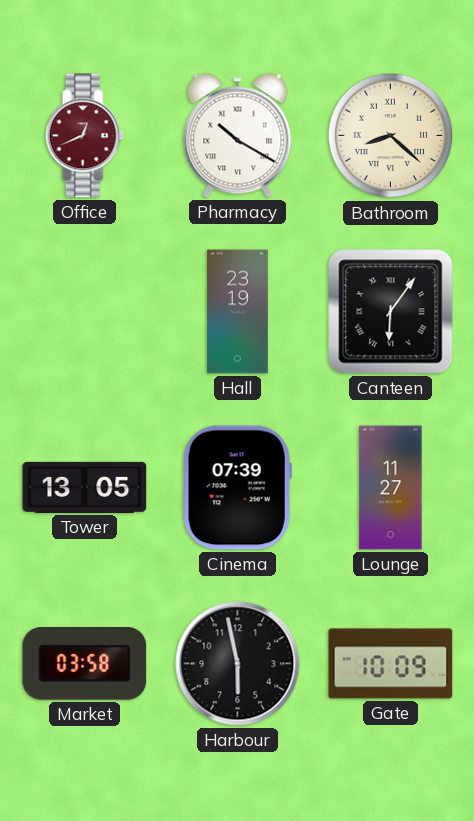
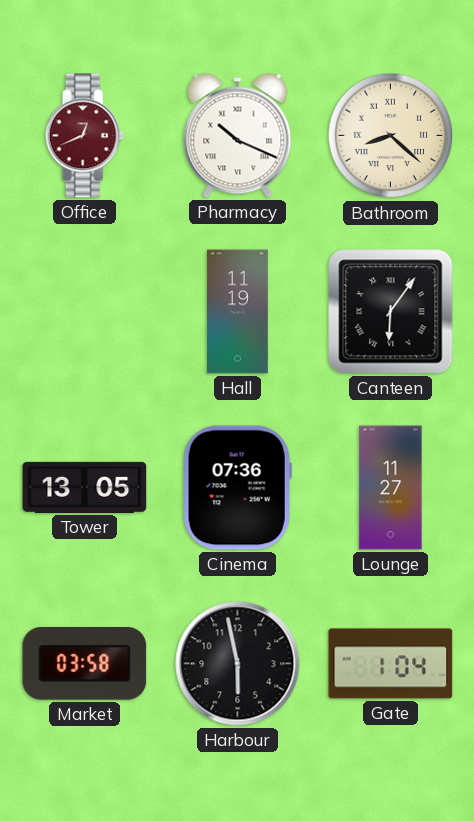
Pharmacy: 10:20 -> 10:19
Hall: 23:19 -> 11:19
Cinema: 07:39 -> 07:36
Gate: 10:09 -> 1:04
